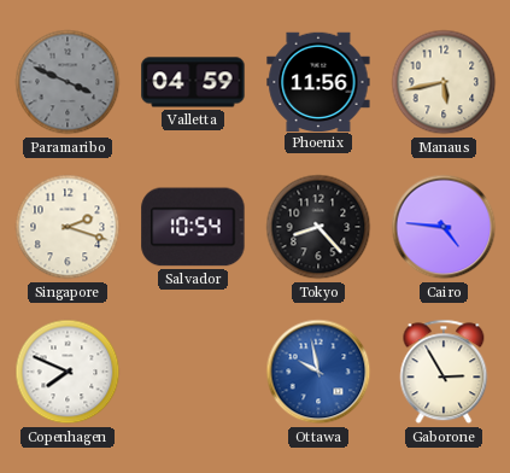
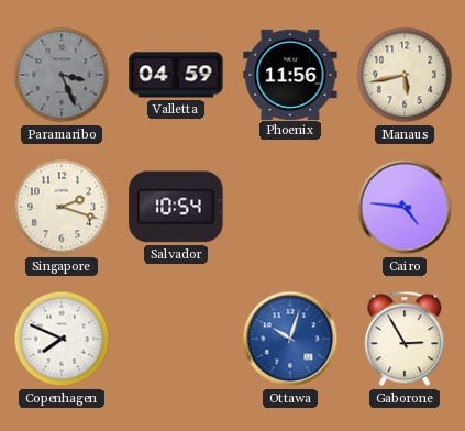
Paramaribo: 3:49 -> 3:26
Tokyo: 8:23 -> none
Ottawa: 9:58 -> 10:03
